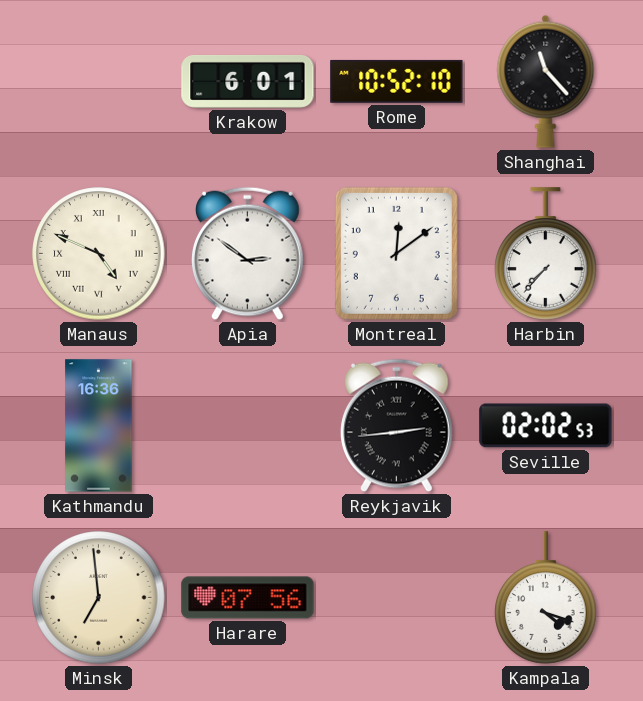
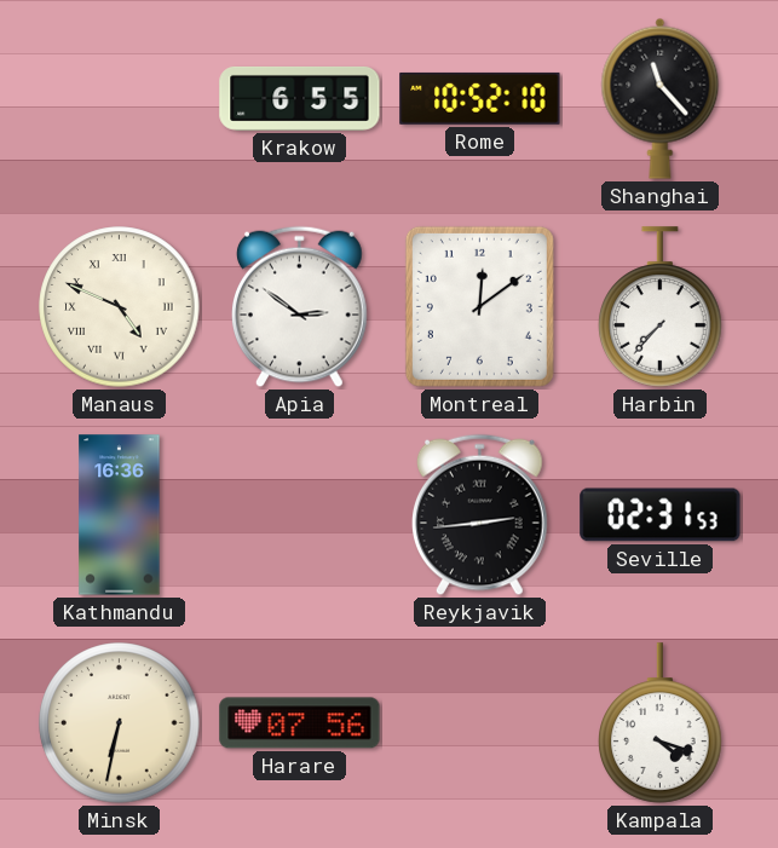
Krakow: 6:01 -> 6:55
Seville: 02:02 -> 02:31
Minsk: 6:59 -> 6:32
